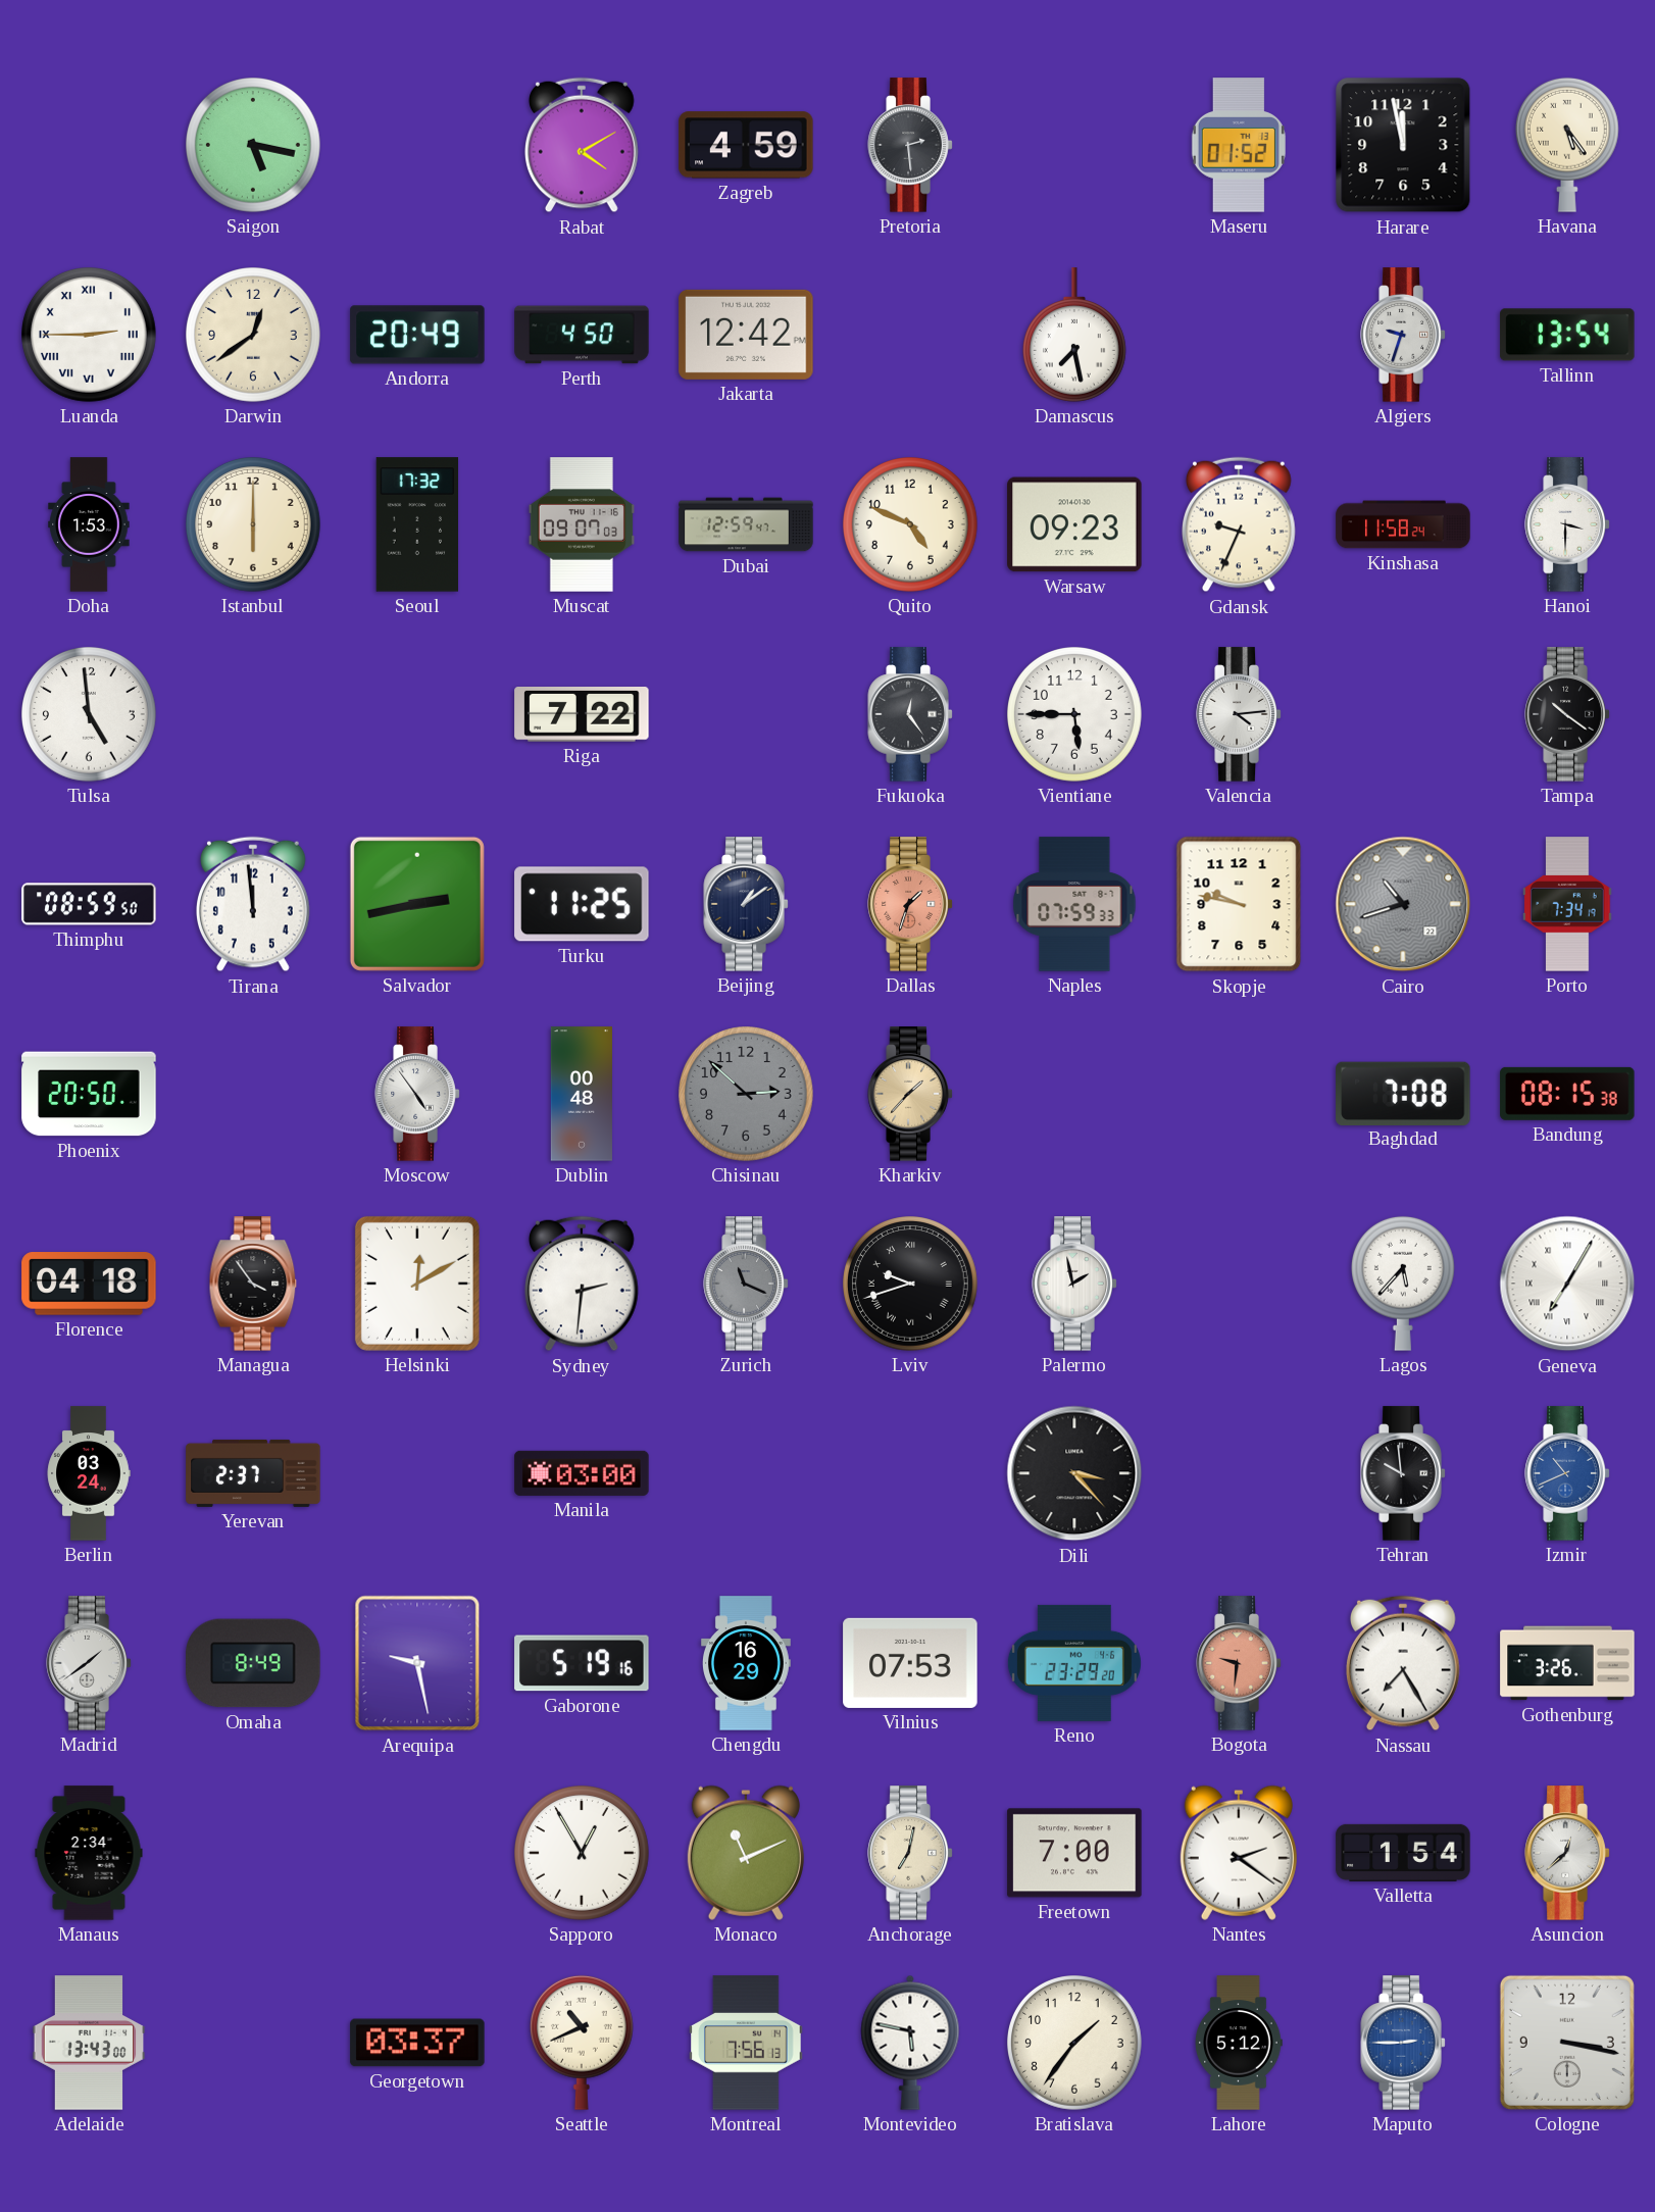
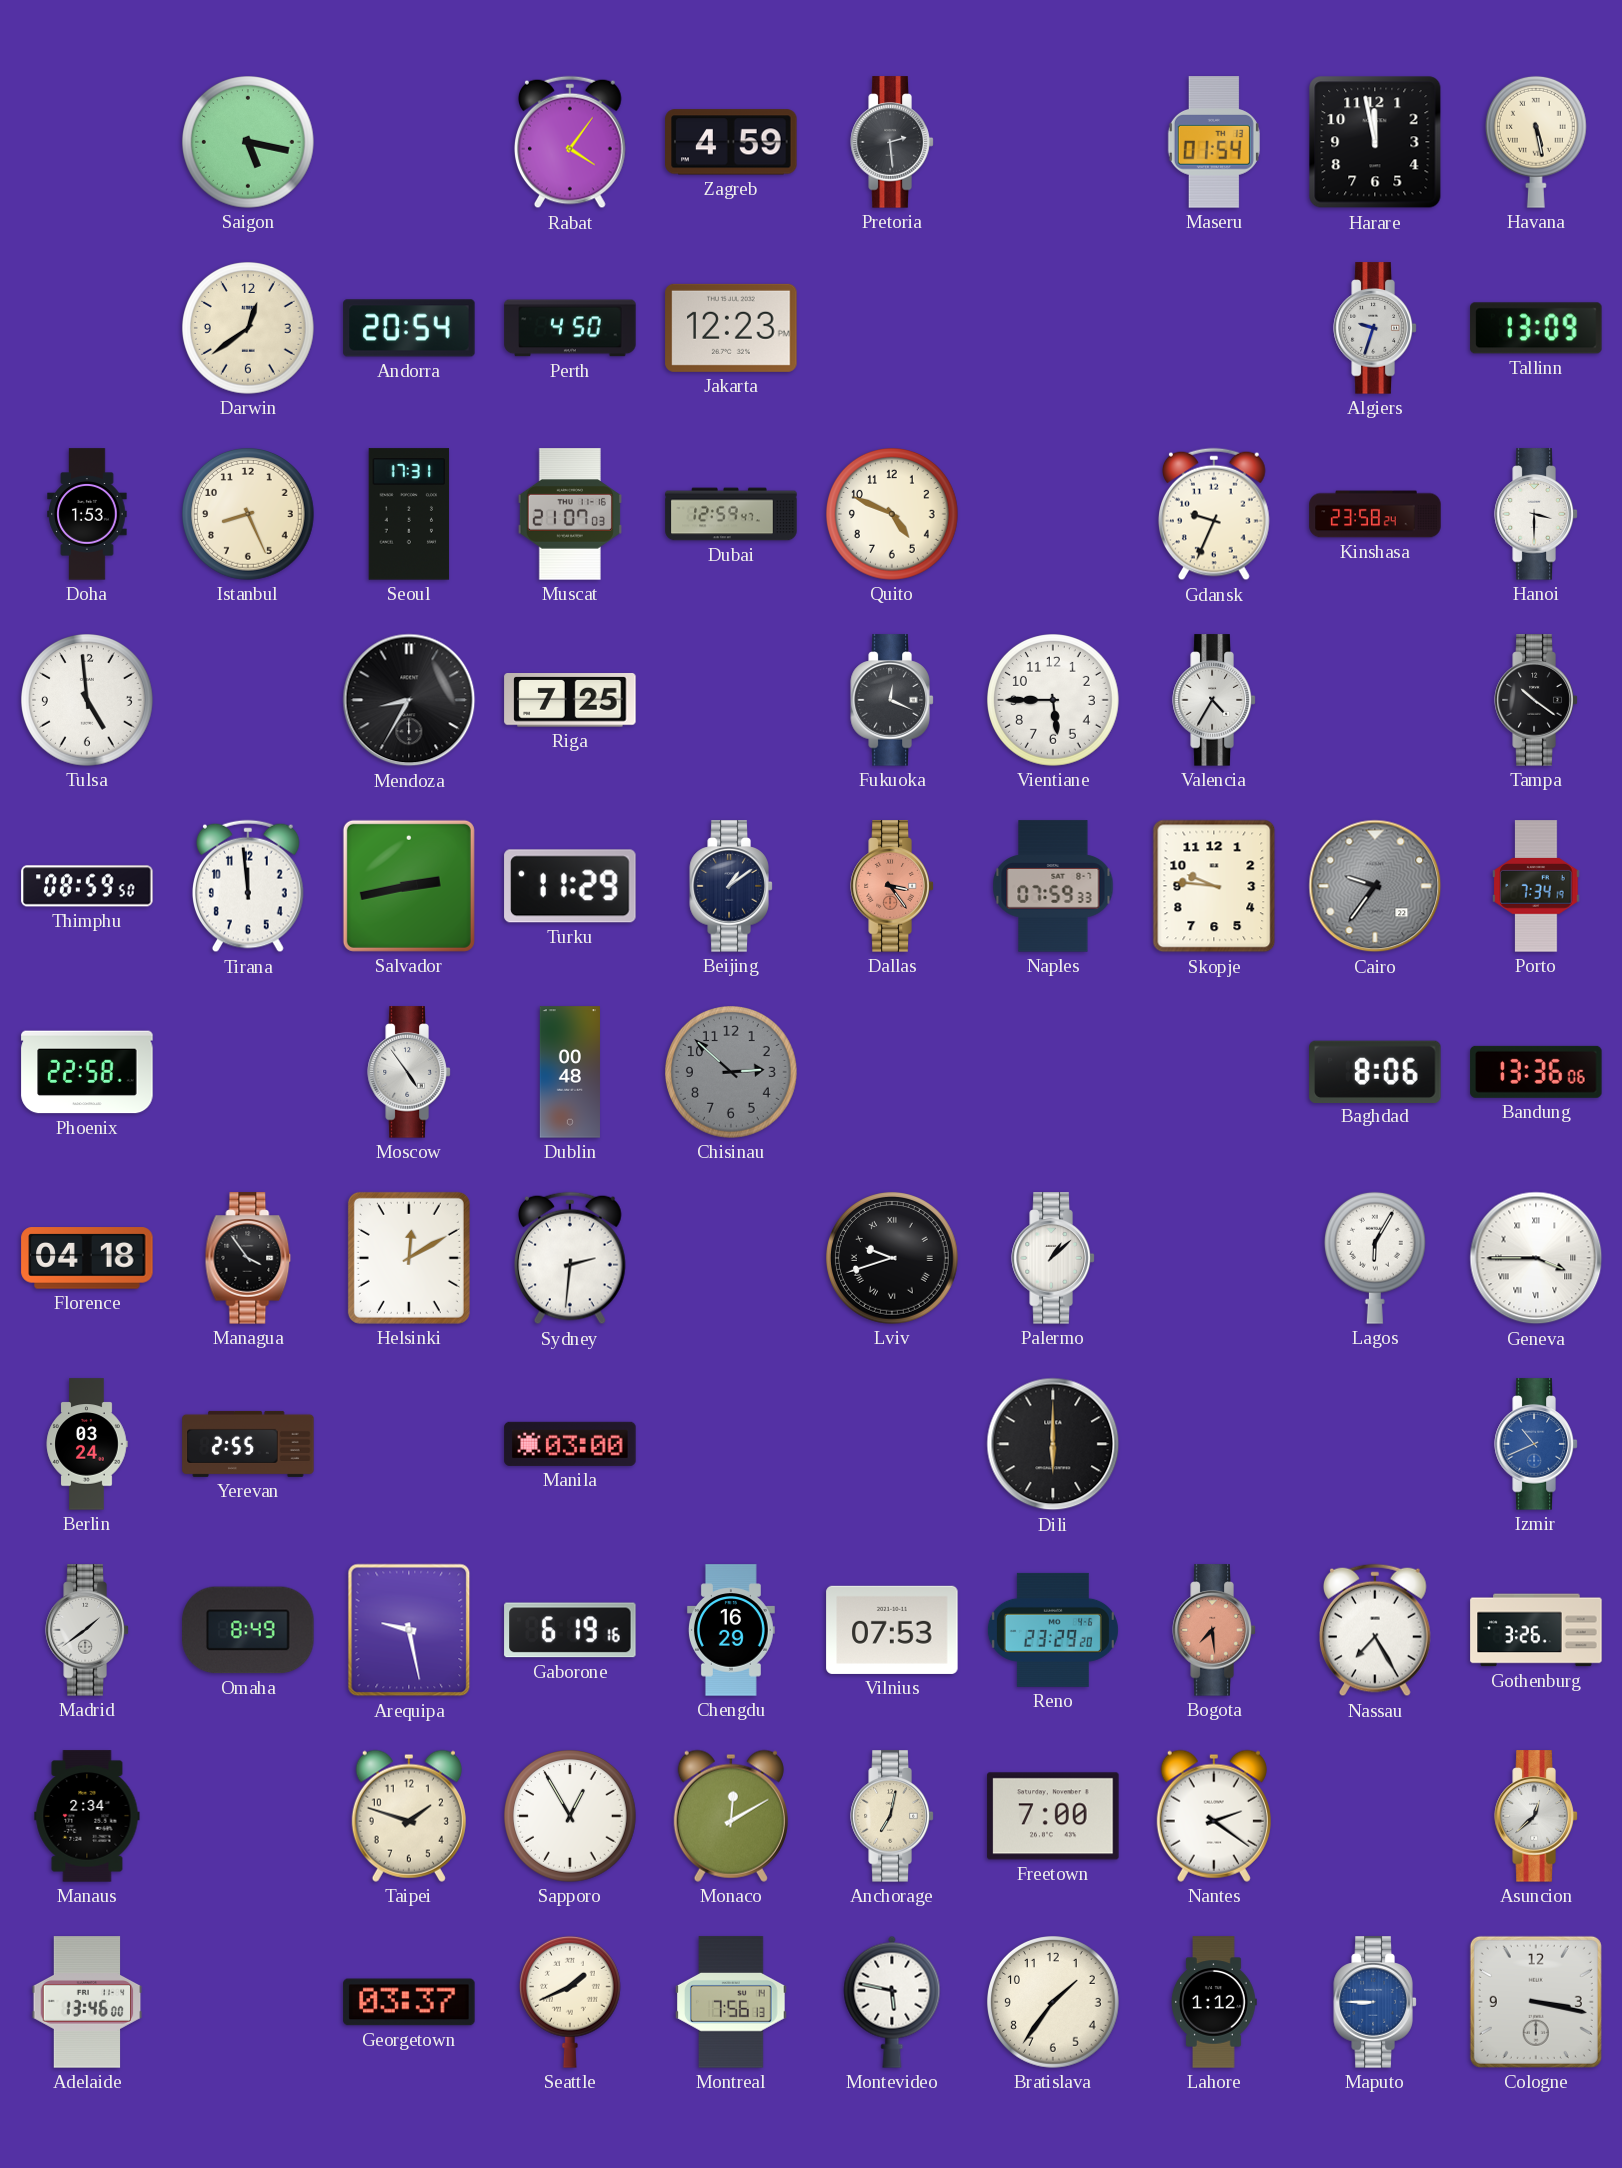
Rabat: 4:10 -> 4:06
Maseru: 01:52 -> 01:54
Havana: 5:24 -> 5:28
Luanda: 2:45 -> none
Andorra: 20:49 -> 20:54
Jakarta: 12:42 -> 12:23
Damascus: 7:28 -> none
Tallinn: 13:54 -> 13:09
Istanbul: 6:00 -> 8:26
Seoul: 17:32 -> 17:31
Muscat: 09:07 -> 21:07
Warsaw: 09:23 -> none
Kinshasa: 11:58 -> 23:58
Mendoza: none -> 8:35
Riga: 7:22 -> 7:25
Fukuoka: 12:24 -> 12:19
Valencia: 4:14 -> 4:35
Turku: 11:25 -> 11:29
Dallas: 1:33 -> 3:24
Skopje: 9:47 -> 9:46
Cairo: 10:42 -> 9:36
Phoenix: 20:50 -> 22:58
Kharkiv: 1:37 -> none
Baghdad: 7:08 -> 8:06
Bandung: 08:15 -> 13:36
Zurich: 11:19 -> none
Palermo: 1:58 -> 1:08
Lagos: 5:37 -> 6:05
Geneva: 7:05 -> 3:45
Yerevan: 2:37 -> 2:55
Dili: 3:23 -> 6:00
Tehran: 9:59 -> none
Gaborone: 5:19 -> 6:19
Bogota: 9:31 -> 7:29
Taipei: none -> 1:48
Monaco: 11:11 -> 12:10
Valletta: 1:54 -> none
Adelaide: 13:43 -> 13:46
Seattle: 10:41 -> 1:41
Lahore: 5:12 -> 1:12
Maputo: 2:45 -> 8:45
